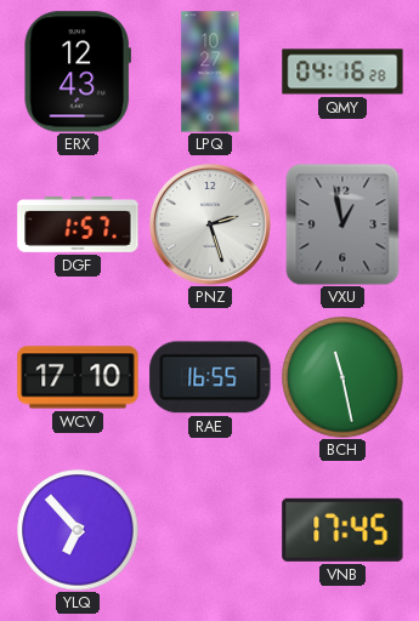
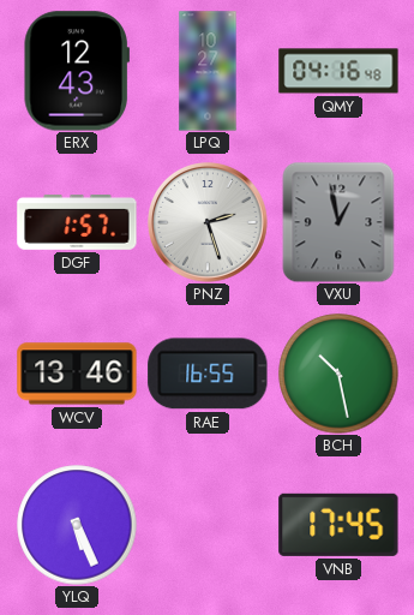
QMY: 04:16:28 -> 04:16:48
WCV: 17:10 -> 13:46
BCH: 11:28 -> 10:28
YLQ: 6:53 -> 5:26
